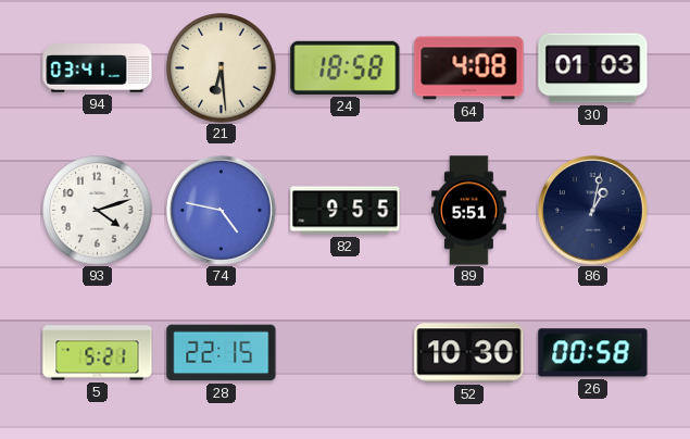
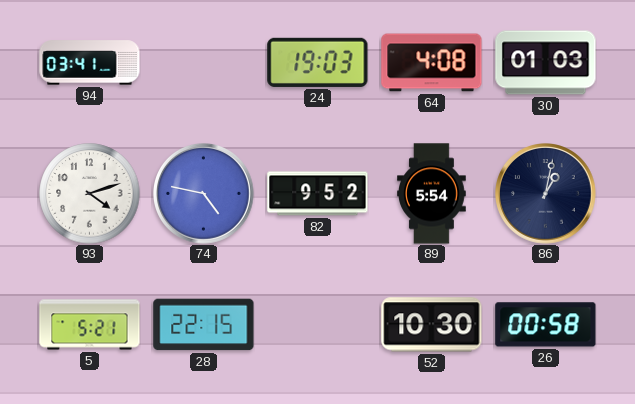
21: 6:29 -> none
24: 18:58 -> 19:03
82: 9:55 -> 9:52
89: 5:51 -> 5:54
